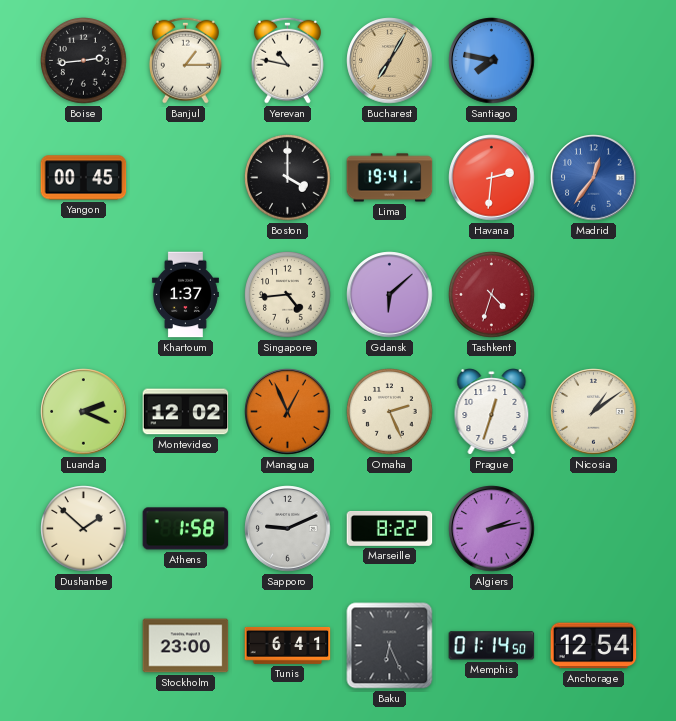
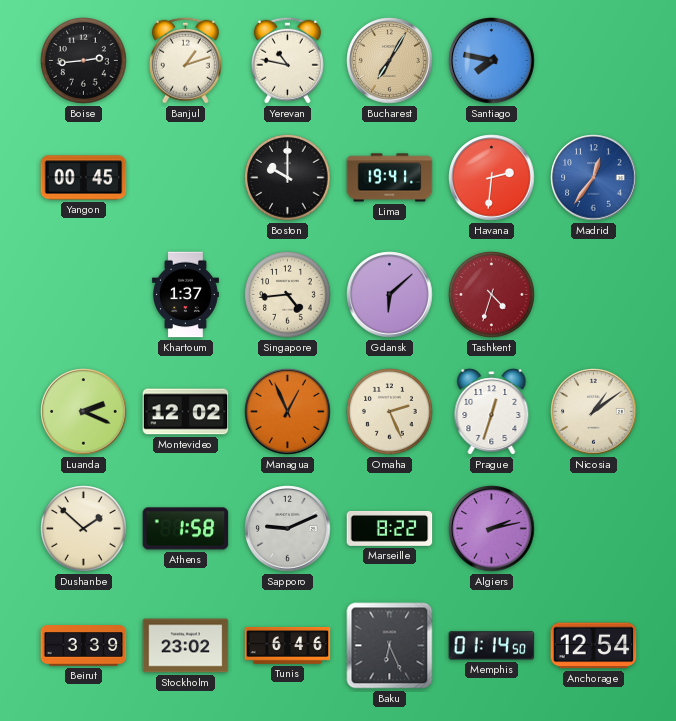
Banjul: 1:15 -> 1:12
Boston: 4:00 -> 10:00
Beirut: none -> 3:39
Stockholm: 23:00 -> 23:02
Tunis: 6:41 -> 6:46
